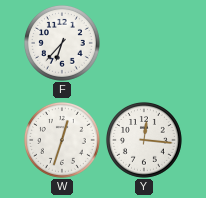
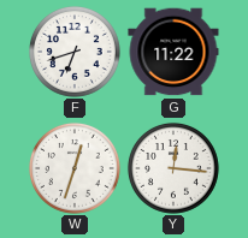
F: 6:37 -> 6:42
G: none -> 11:22
